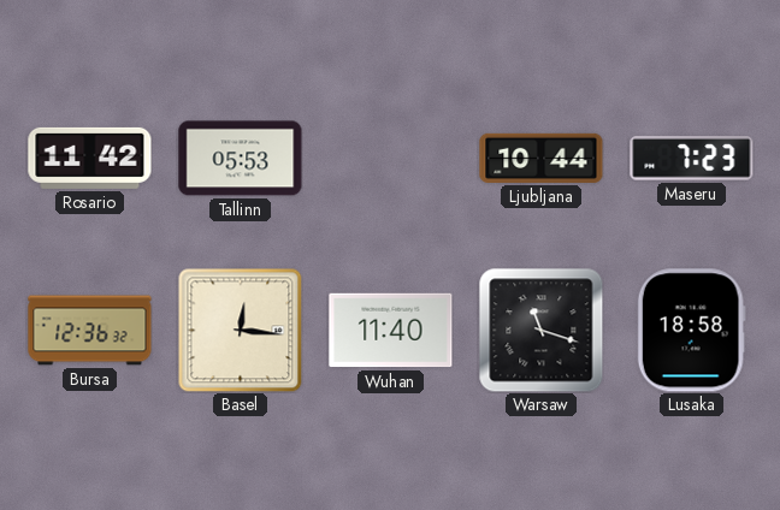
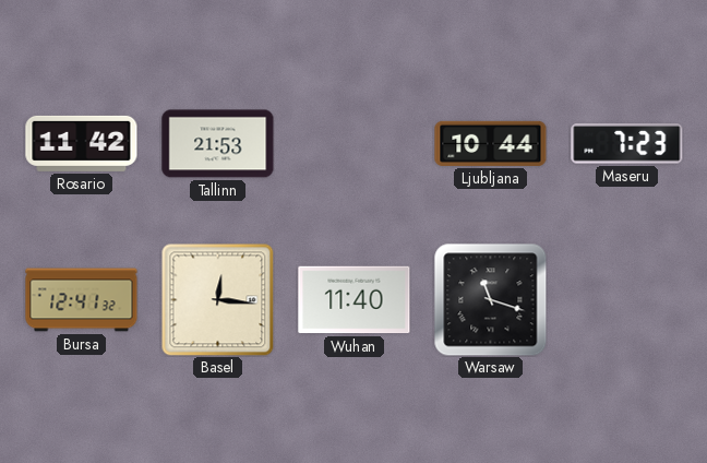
Tallinn: 05:53 -> 21:53
Bursa: 12:36 -> 12:41
Lusaka: 18:58 -> none
